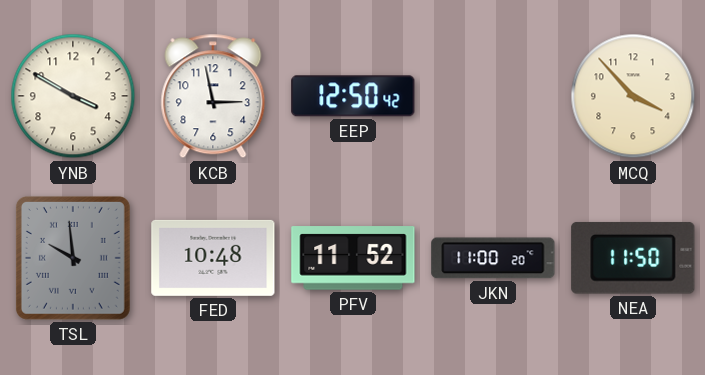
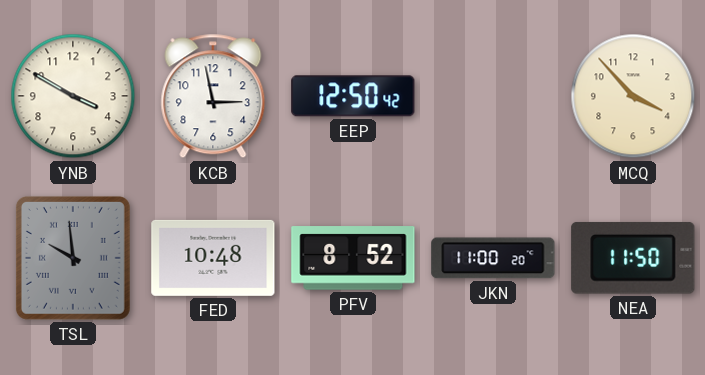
PFV: 11:52 -> 8:52
